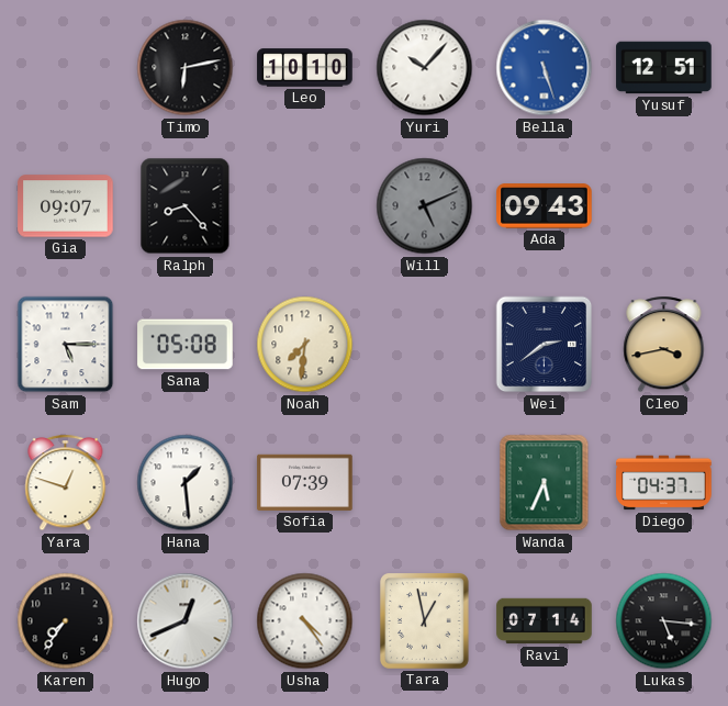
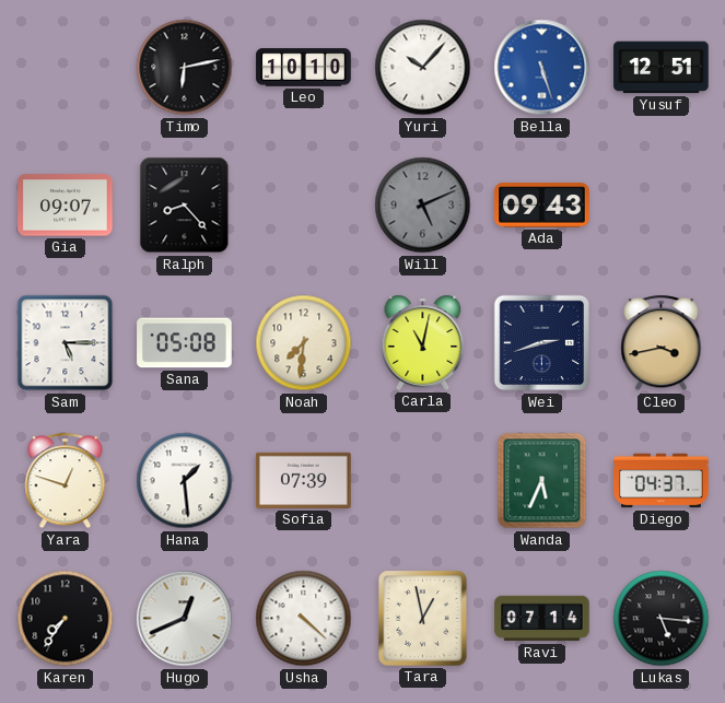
Carla: none -> 11:02
Wei: 2:39 -> 2:42
Usha: 4:24 -> 4:22
